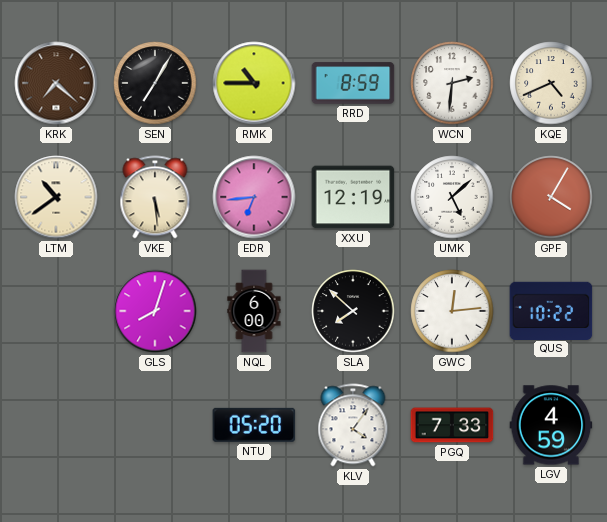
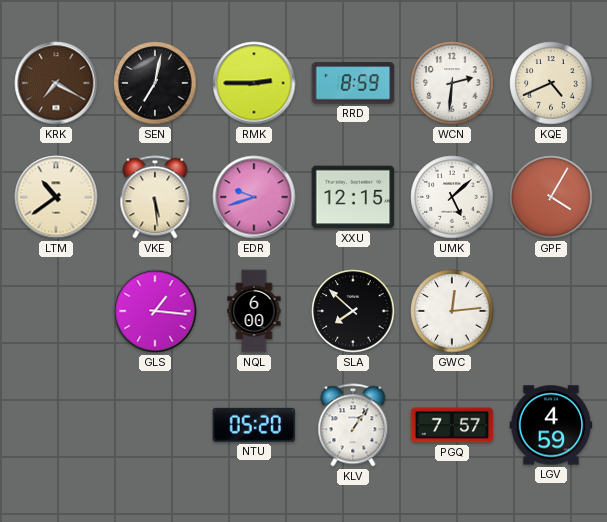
KRK: 7:22 -> 7:20
SEN: 7:05 -> 7:02
RMK: 10:45 -> 2:45
EDR: 6:44 -> 9:42
XXU: 12:19 -> 12:15
GLS: 8:03 -> 1:16
QUS: 10:22 -> none
KLV: 4:06 -> 1:06
PGQ: 7:33 -> 7:57
